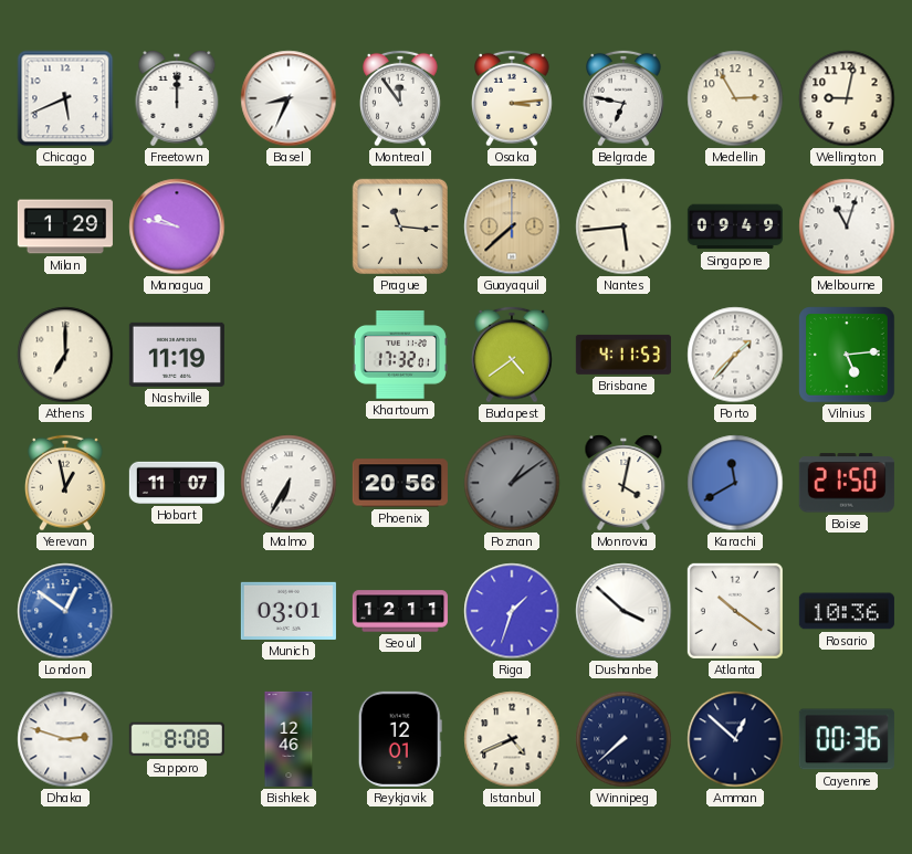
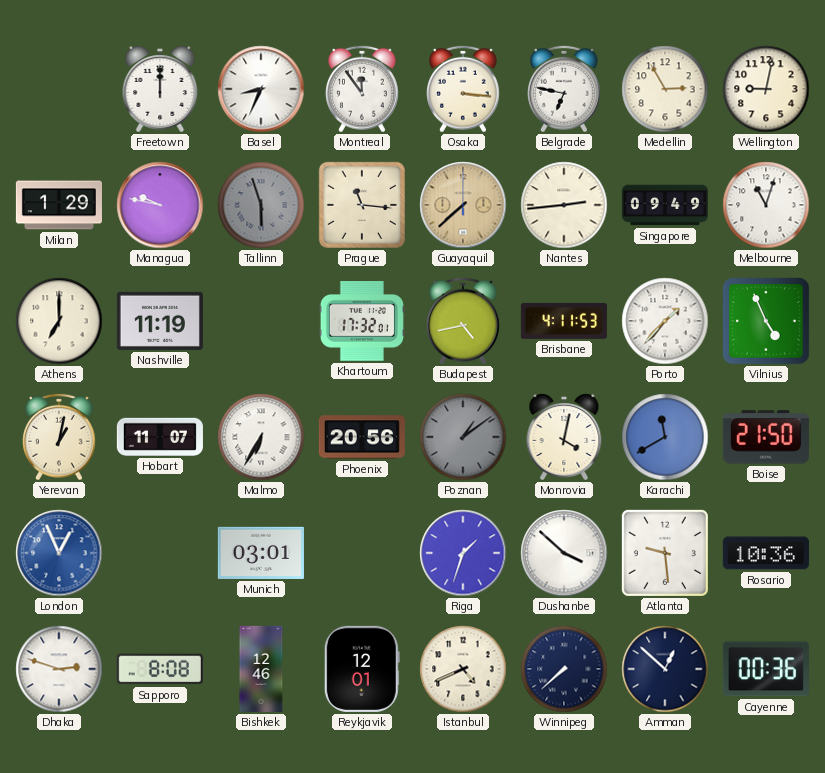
Chicago: 5:41 -> none
Osaka: 3:14 -> 3:16
Tallinn: none -> 5:57
Nantes: 5:44 -> 2:44
Budapest: 4:39 -> 4:43
Vilnius: 5:14 -> 4:56
Yerevan: 12:58 -> 1:02
London: 12:51 -> 12:56
Seoul: 12:11 -> none
Atlanta: 10:21 -> 9:29
